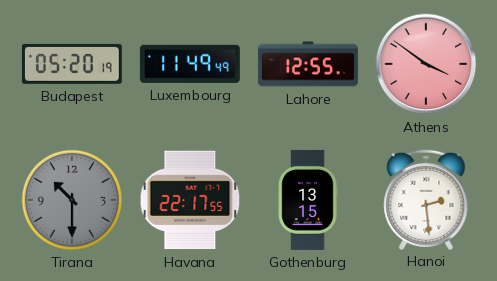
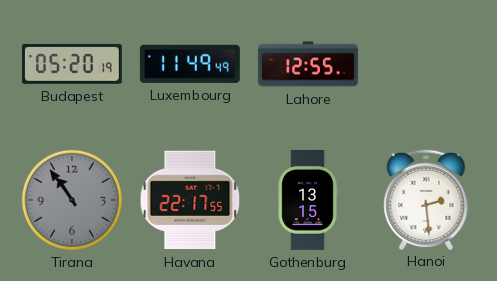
Athens: 3:51 -> none
Tirana: 10:30 -> 10:54
